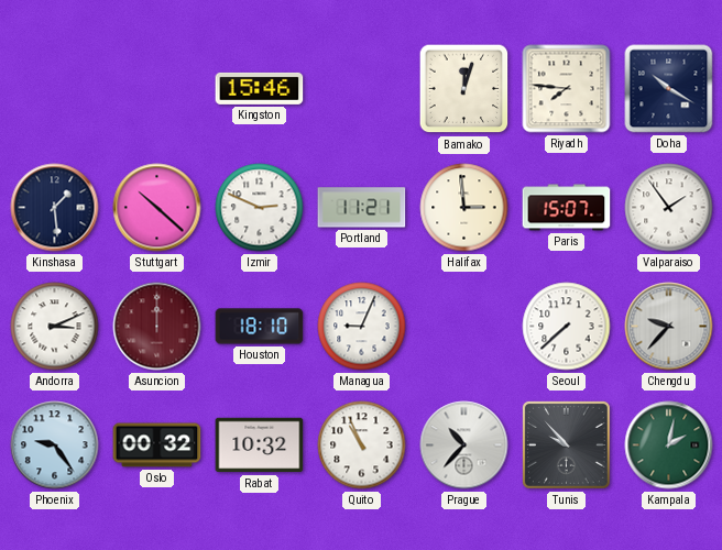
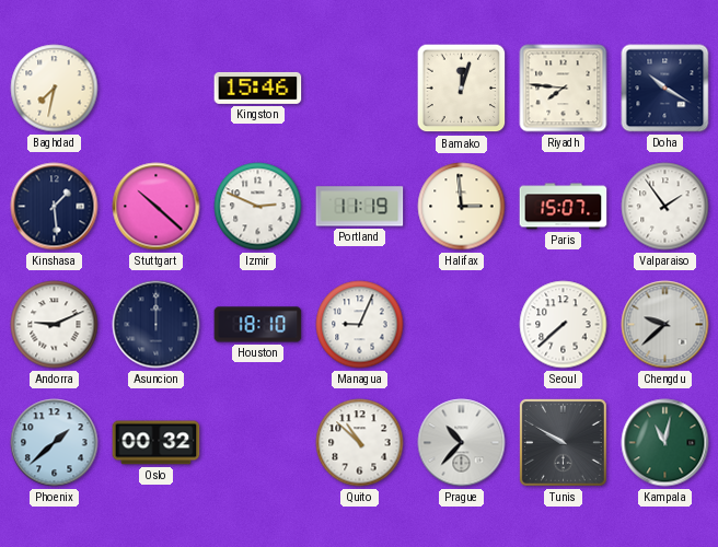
Baghdad: none -> 7:32
Portland: 11:21 -> 11:19
Andorra: 3:11 -> 9:11
Asuncion dial: burgundy -> navy
Chengdu: 9:37 -> 9:38
Phoenix: 9:24 -> 1:38
Rabat: 10:32 -> none
Quito: 10:56 -> 10:52
Tunis: 9:53 -> 9:50
Kampala: 2:02 -> 11:02
